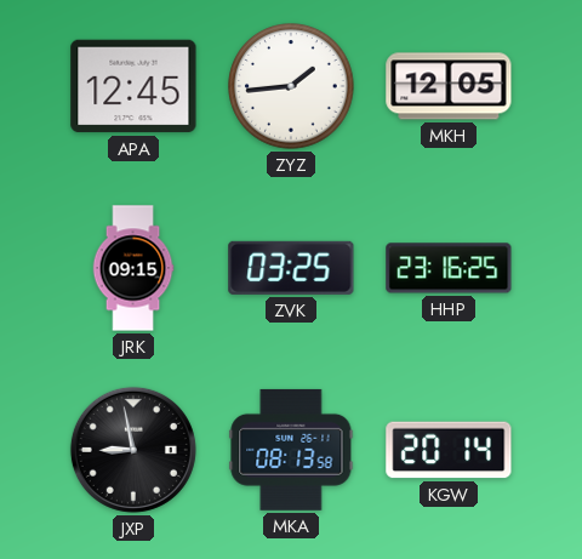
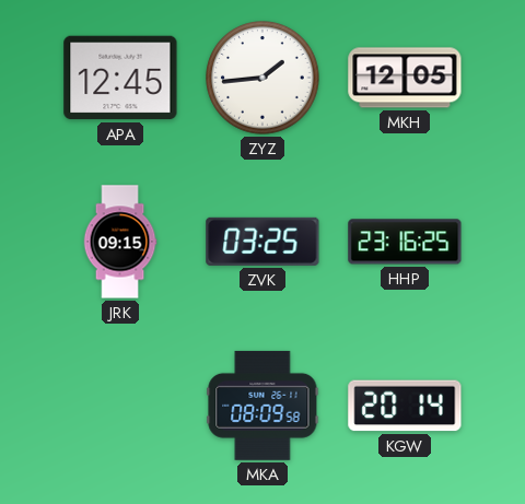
JXP: 8:58 -> none
MKA: 08:13 -> 08:09
